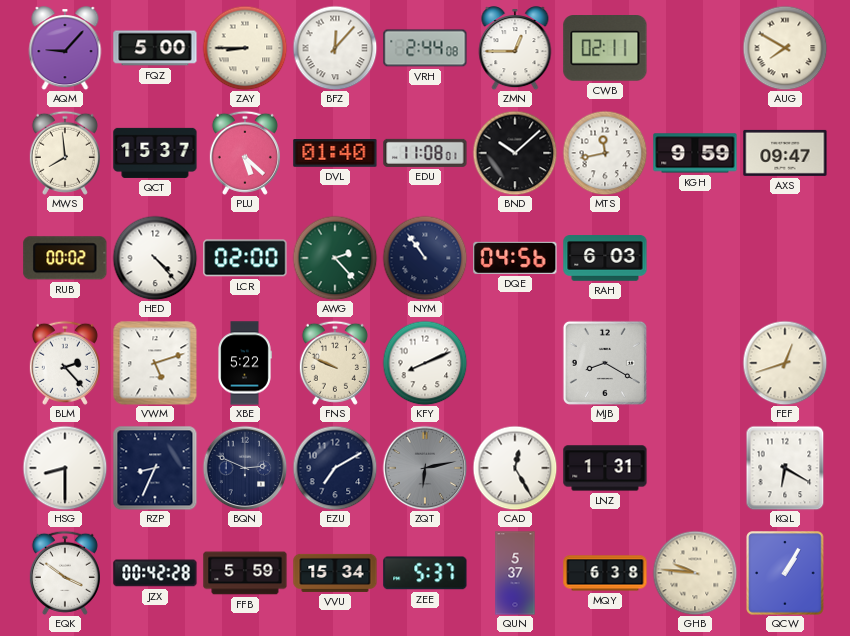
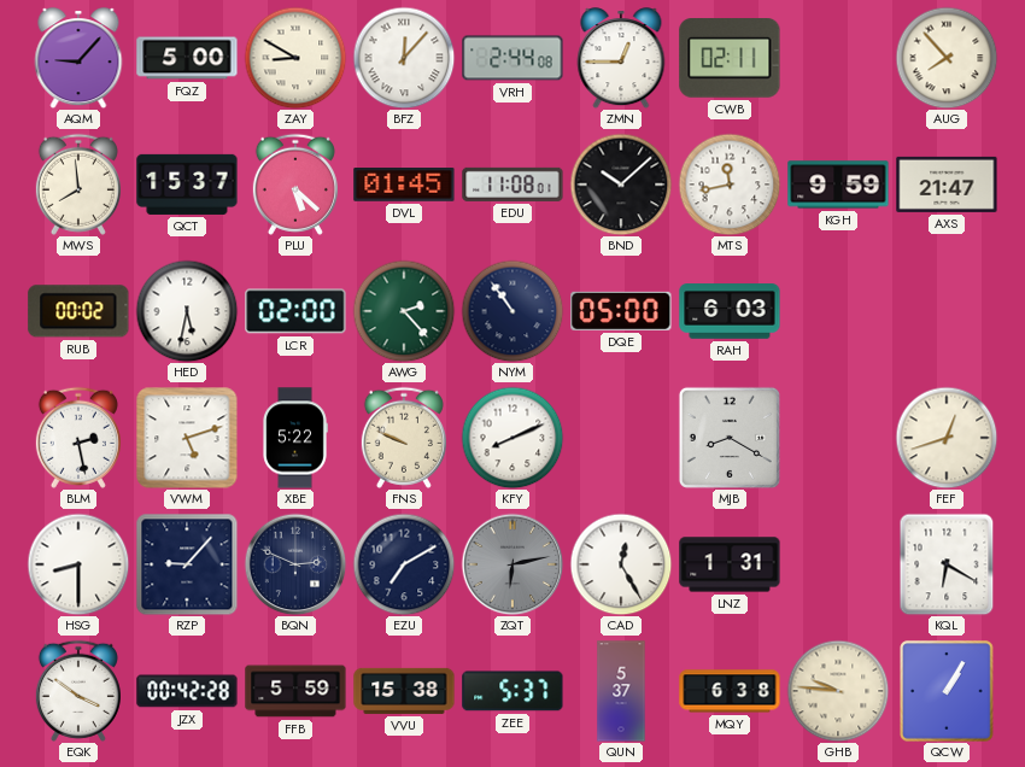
ZAY: 8:45 -> 8:50
AUG: 7:50 -> 7:53
DVL: 01:40 -> 01:45
AXS: 09:47 -> 21:47
HED: 4:23 -> 5:32
DQE: 04:56 -> 05:00
BLM: 2:23 -> 2:28
RZP: 8:34 -> 9:07
VVU: 15:34 -> 15:38
